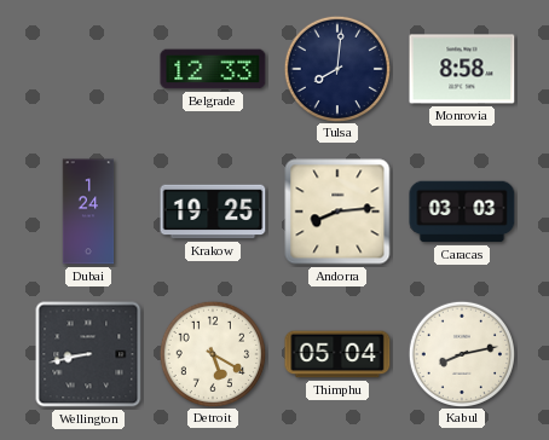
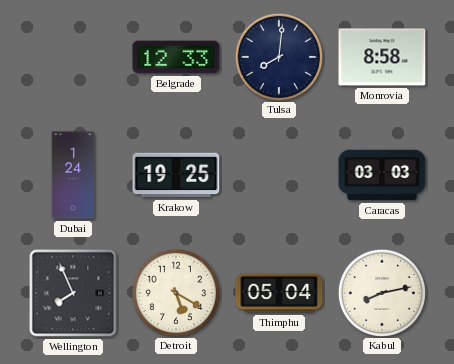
Andorra: 8:14 -> none
Wellington: 8:43 -> 7:56
